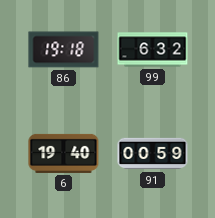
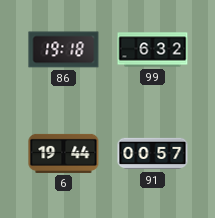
6: 19:40 -> 19:44
91: 00:59 -> 00:57
